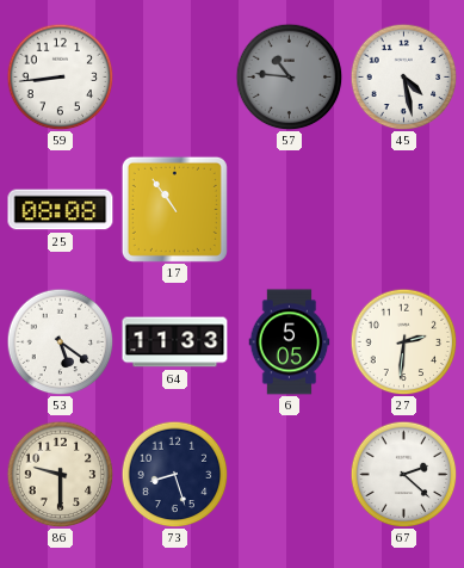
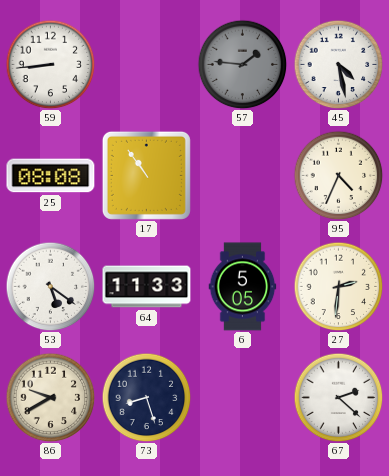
57: 10:46 -> 1:46
95: none -> 4:34
86: 9:30 -> 9:40
